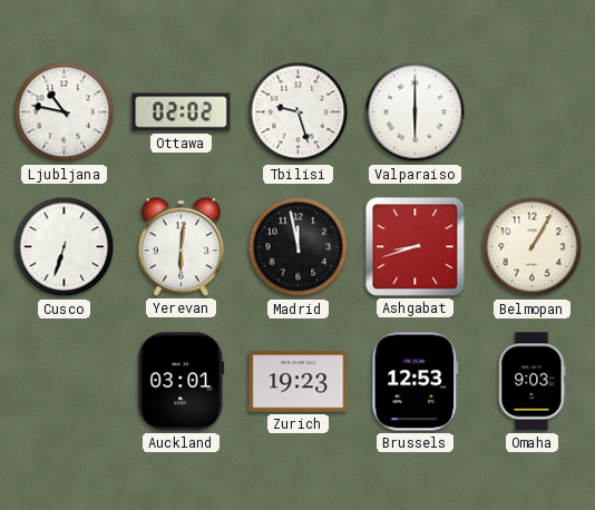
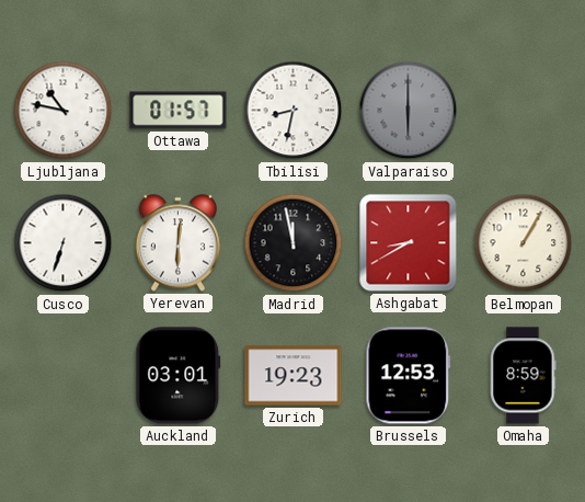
Ottawa: 02:02 -> 01:57
Tbilisi: 9:27 -> 8:32
Valparaiso dial: white -> grey
Ashgabat: 8:42 -> 8:40
Omaha: 9:03 -> 8:59
